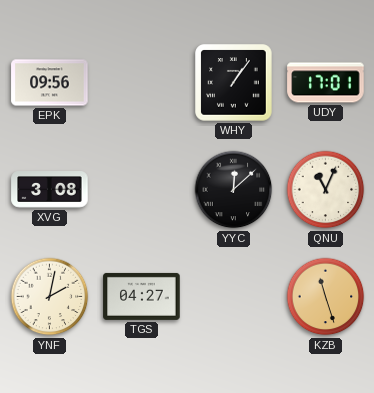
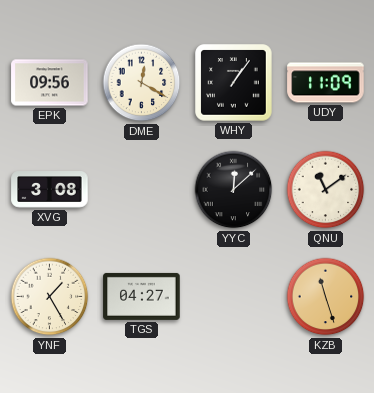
DME: none -> 12:20
UDY: 17:01 -> 11:09
QNU: 11:04 -> 11:09
YNF: 2:02 -> 1:25
